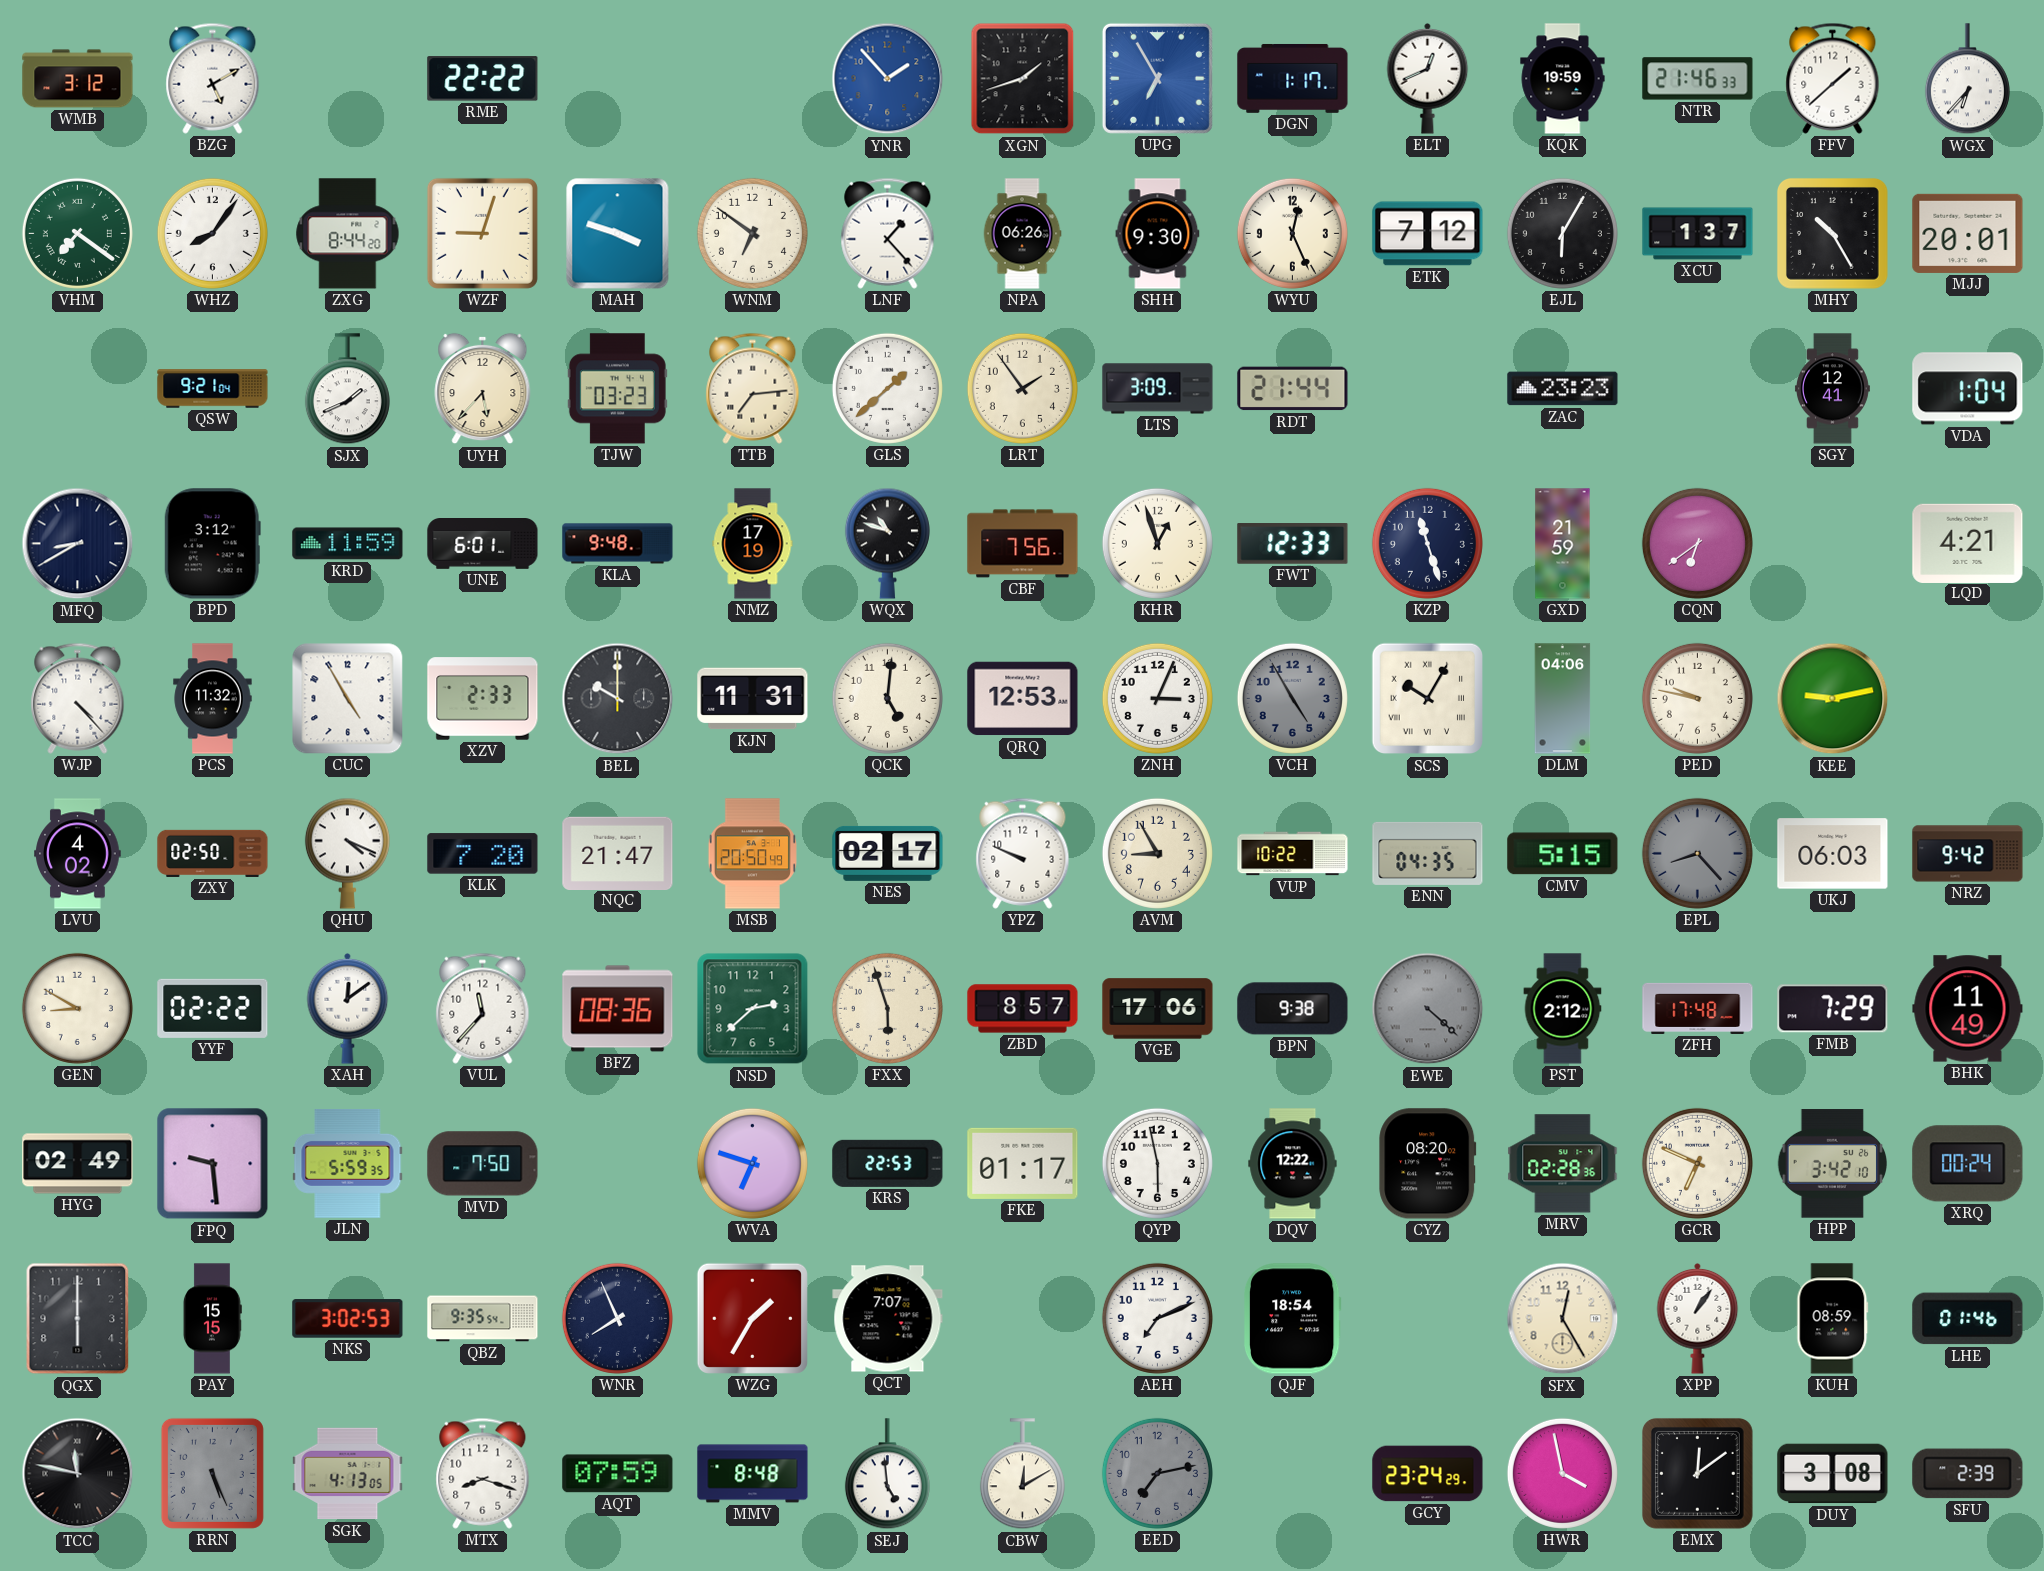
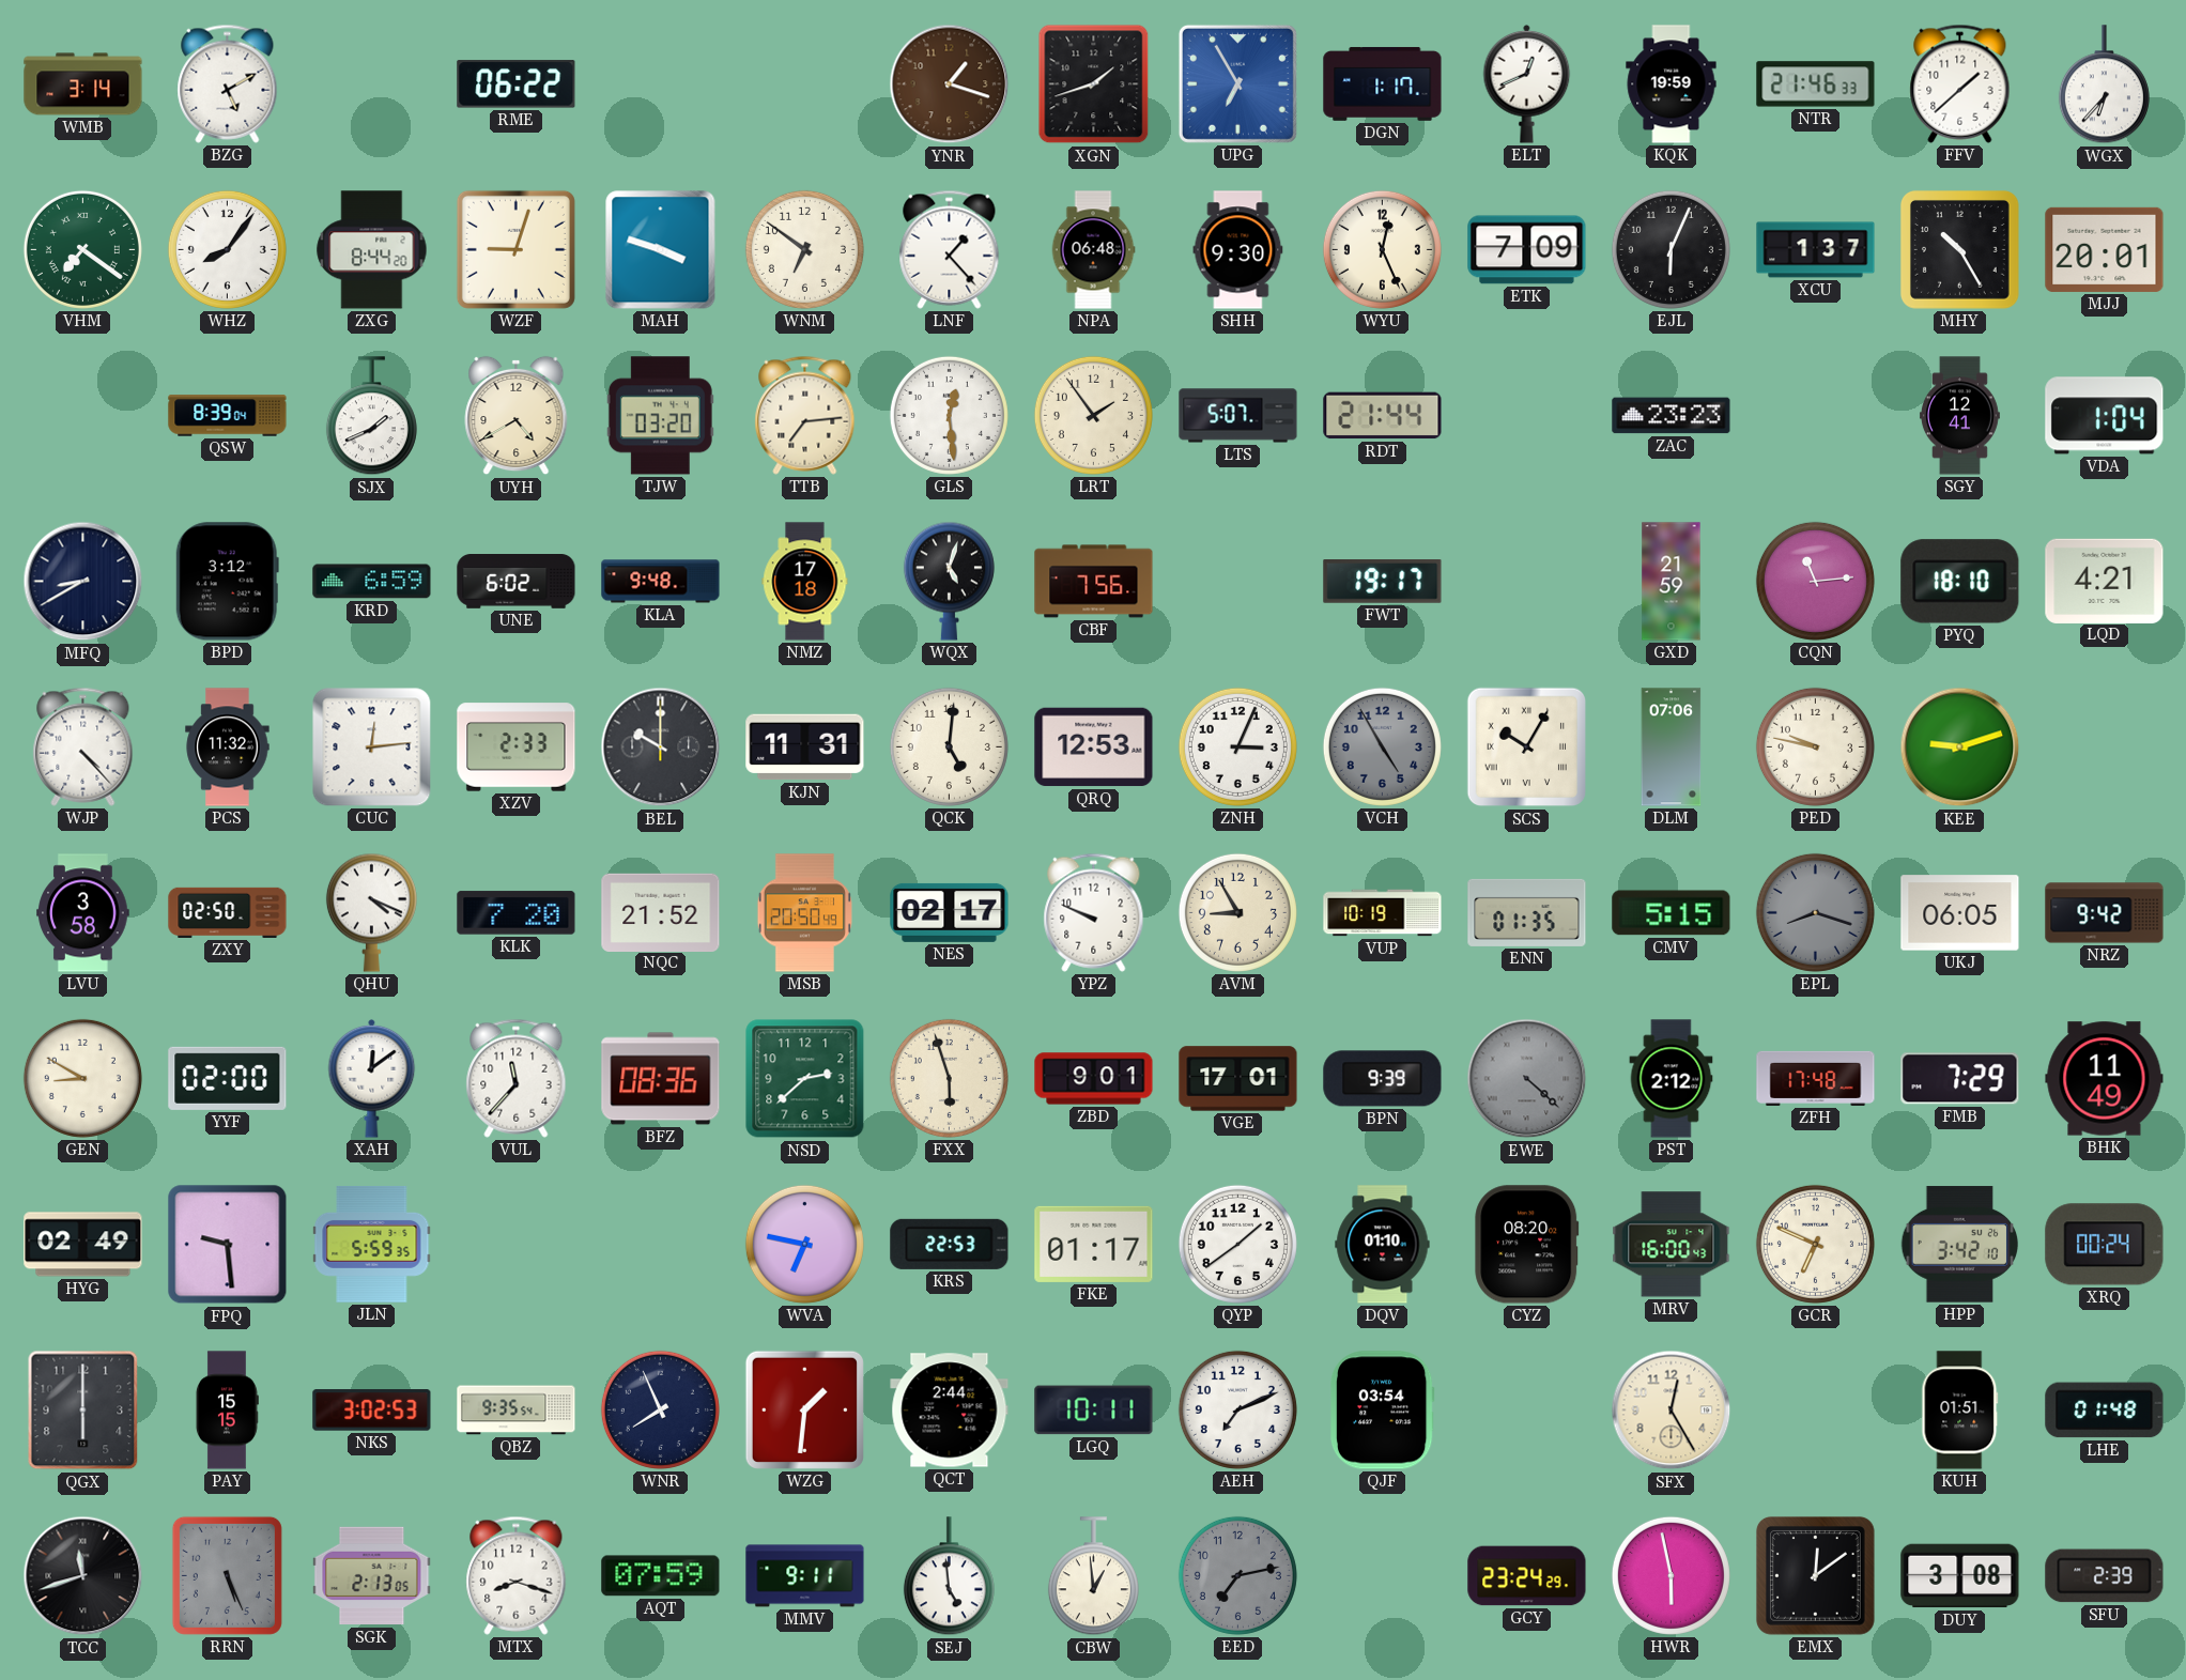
WMB: 3:12 -> 3:14
RME: 22:22 -> 06:22
YNR: 1:53 -> 1:18
YNR dial: blue -> brown
NPA: 06:26 -> 06:48
ETK: 7:12 -> 7:09
EJL: 6:05 -> 6:04
QSW: 9:21 -> 8:39
UYH: 5:37 -> 4:40
TJW: 03:23 -> 03:20
GLS: 1:38 -> 12:29
LTS: 3:09 -> 5:07
KRD: 11:59 -> 6:59
UNE: 6:01 -> 6:02
NMZ: 17:19 -> 17:18
WQX: 10:48 -> 5:03
KHR: 12:57 -> none
FWT: 12:33 -> 19:17
KZP: 11:27 -> none
CQN: 6:39 -> 11:14
PYQ: none -> 18:10
CUC: 4:55 -> 12:14
DLM: 04:06 -> 07:06
KEE: 9:13 -> 9:12
LVU: 4:02 -> 3:58
NQC: 21:47 -> 21:52
VUP: 10:22 -> 10:19
ENN: 04:35 -> 01:35
EPL: 8:23 -> 8:18
UKJ: 06:03 -> 06:05
YYF: 02:22 -> 02:00
ZBD: 8:57 -> 9:01
VGE: 17:06 -> 17:01
BPN: 9:38 -> 9:39
MVD: 7:50 -> none
WVA: 6:48 -> 6:47
QYP: 5:58 -> 1:39
DQV: 12:22 -> 01:10
MRV: 02:28 -> 16:00
WZG: 1:35 -> 1:31
QCT: 7:07 -> 2:44
LGQ: none -> 10:11
QJF: 18:54 -> 03:54
XPP: 1:06 -> none
KUH: 08:59 -> 01:51
LHE: 01:46 -> 01:48
TCC: 11:47 -> 11:42
SGK: 4:13 -> 2:13
MMV: 8:48 -> 9:11
CBW: 12:10 -> 12:59
HWR: 3:58 -> 5:58
